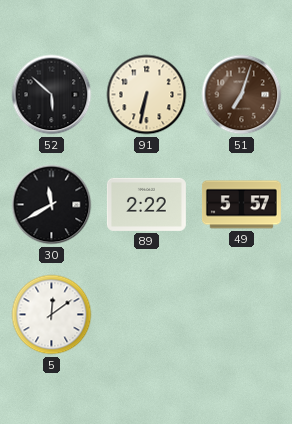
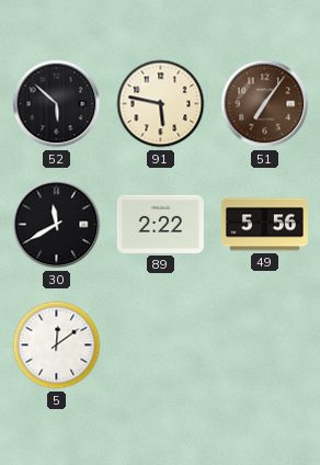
91: 6:32 -> 5:47
51: 7:03 -> 7:06
49: 5:57 -> 5:56
